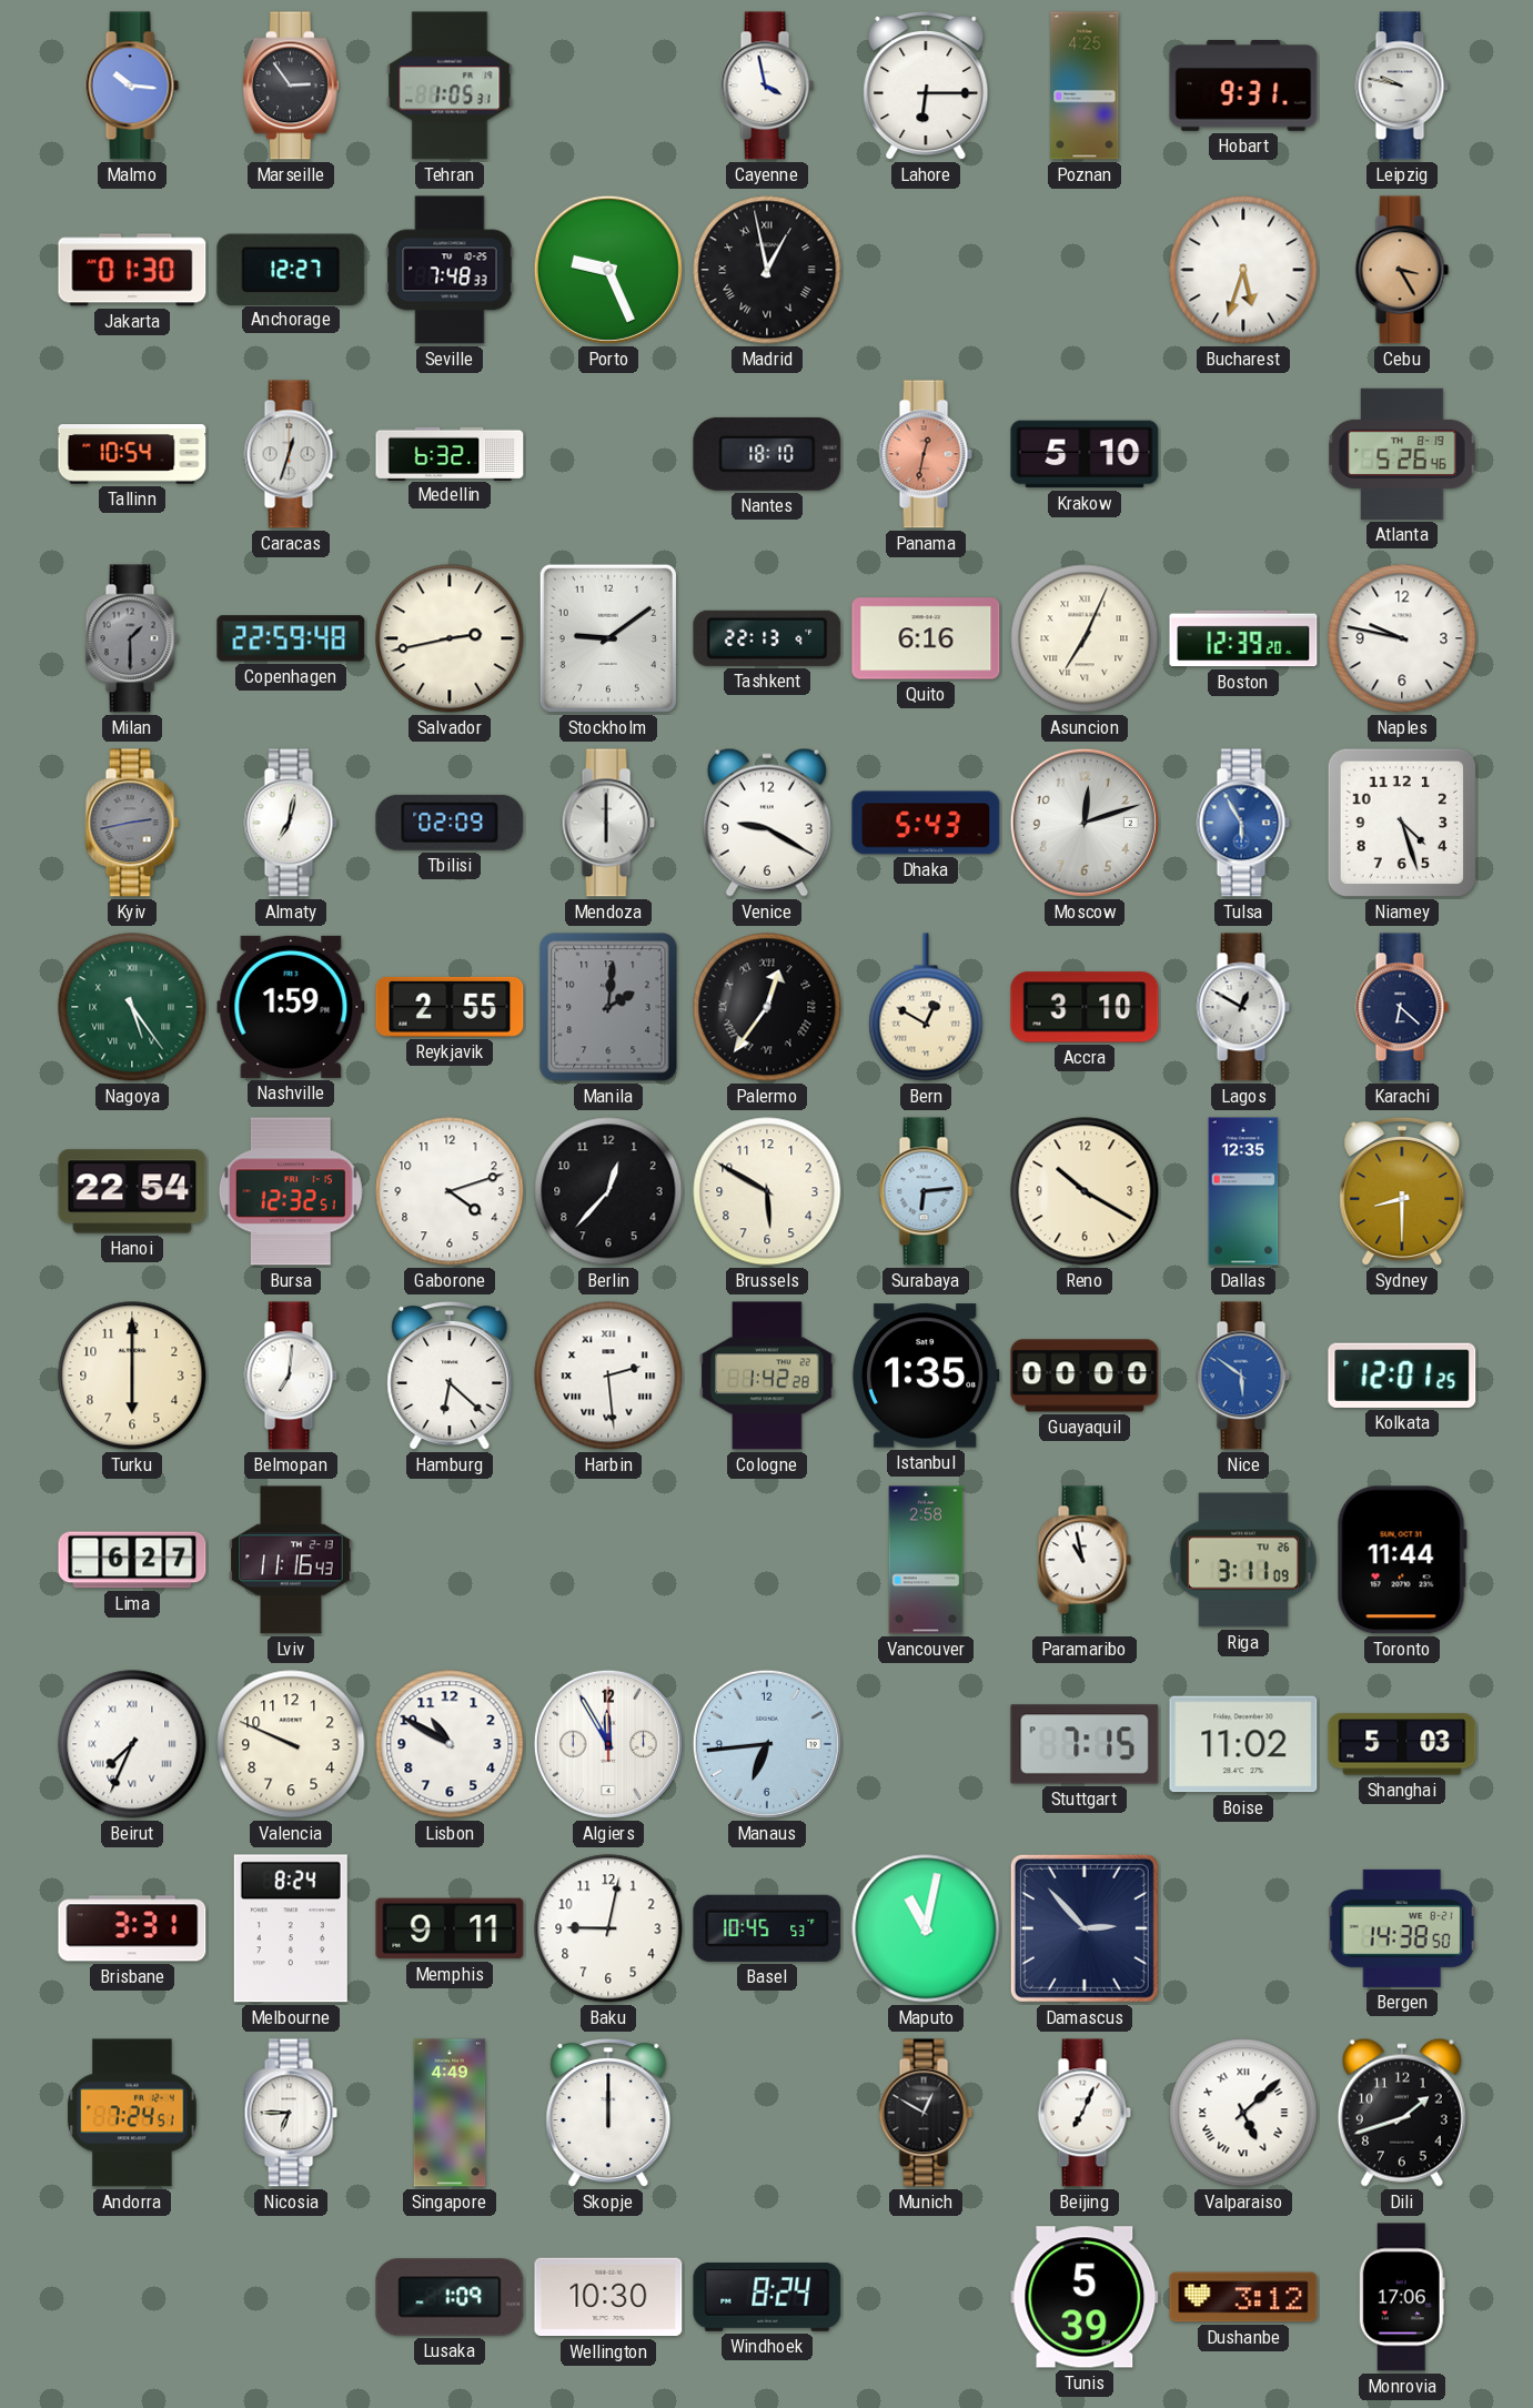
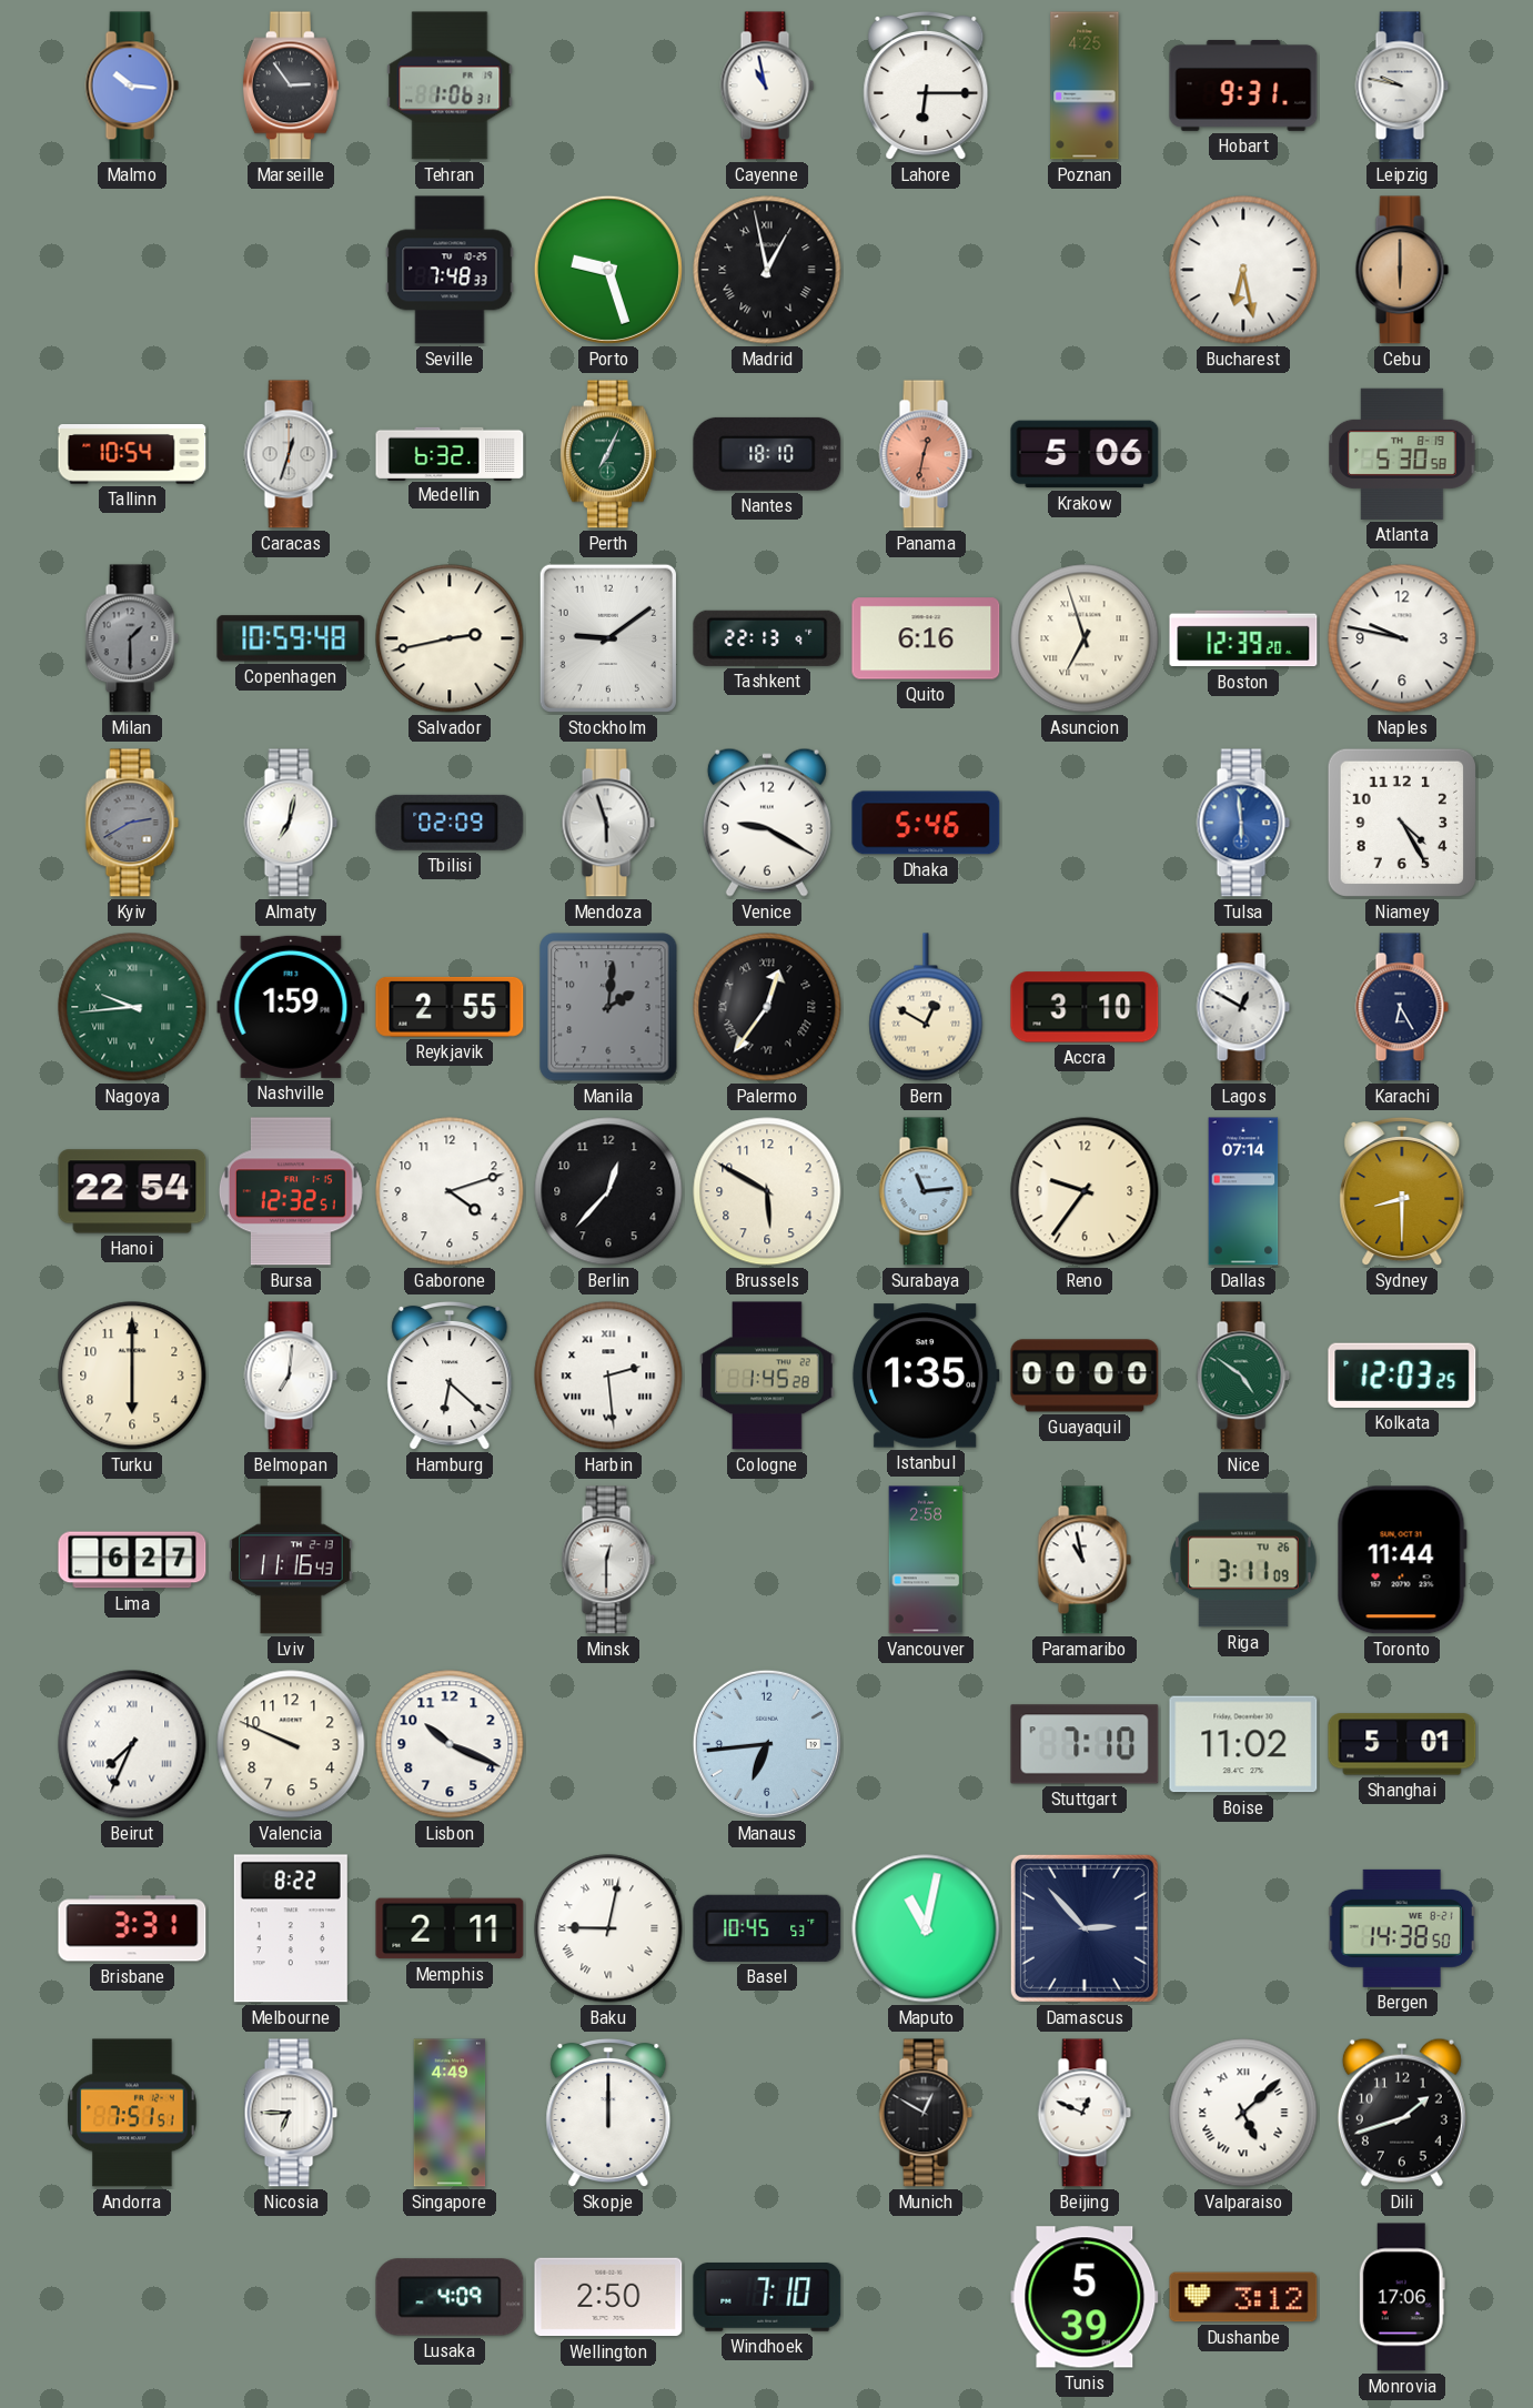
Tehran: 1:05 -> 1:06
Cayenne: 3:58 -> 10:58
Jakarta: 01:30 -> none
Anchorage: 12:27 -> none
Porto: 9:26 -> 9:27
Bucharest: 5:33 -> 6:28
Cebu: 3:25 -> 6:00
Perth: none -> 7:04
Krakow: 5:10 -> 5:06
Atlanta: 5:26 -> 5:30
Copenhagen: 22:59 -> 10:59
Asuncion: 7:04 -> 6:57
Kyiv: 2:43 -> 2:40
Mendoza: 6:00 -> 5:57
Dhaka: 5:43 -> 5:46
Moscow: 12:12 -> none
Tulsa: 5:55 -> 5:59
Niamey: 4:27 -> 4:25
Nagoya: 5:24 -> 9:44
Karachi: 6:22 -> 6:25
Surabaya: 6:14 -> 11:14
Reno: 10:20 -> 9:36
Dallas: 12:35 -> 07:14
Cologne: 1:42 -> 1:45
Nice: 5:51 -> 4:51
Nice dial: blue -> green
Kolkata: 12:01 -> 12:03
Minsk: none -> 12:30
Lisbon: 10:50 -> 10:19
Algiers: 11:55 -> none
Stuttgart: 7:15 -> 7:10
Shanghai: 5:03 -> 5:01
Melbourne: 8:24 -> 8:22
Memphis: 9:11 -> 2:11
Baku numerals: Arabic -> Roman
Andorra: 7:24 -> 7:51
Beijing: 7:04 -> 12:49
Lusaka: 1:09 -> 4:09
Wellington: 10:30 -> 2:50
Windhoek: 8:24 -> 7:10
